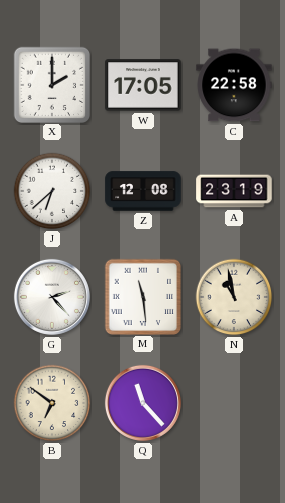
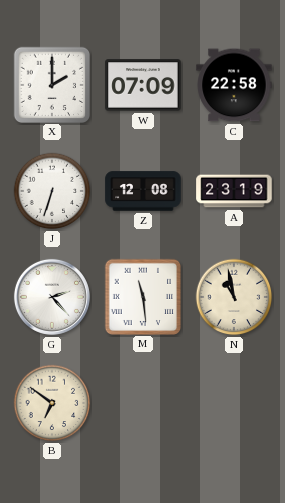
W: 17:05 -> 07:09
J: 6:38 -> 6:33
Q: 11:23 -> none
